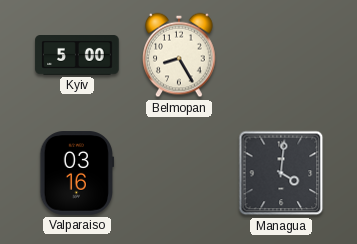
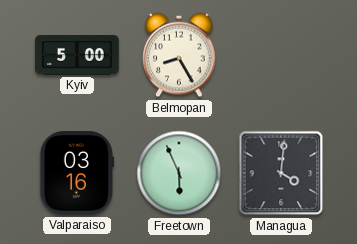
Freetown: none -> 5:56
